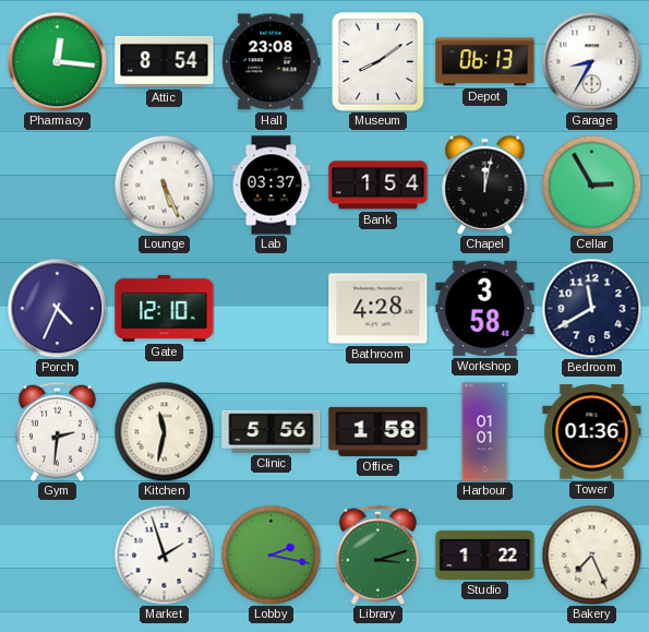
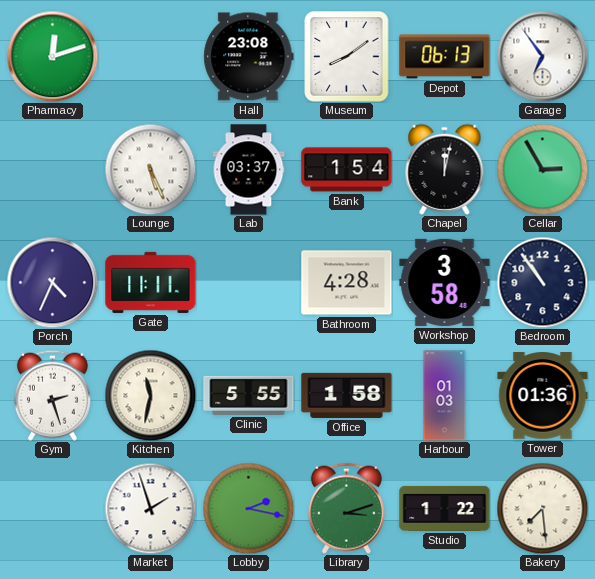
Pharmacy: 12:16 -> 12:12
Attic: 8:54 -> none
Garage: 8:35 -> 6:54
Gate: 12:10 -> 11:11
Bedroom: 11:40 -> 10:54
Gym: 2:31 -> 2:27
Clinic: 5:56 -> 5:55
Harbour: 01:01 -> 01:03
Bakery: 7:26 -> 7:29
